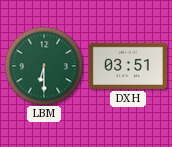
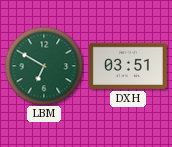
LBM: 6:30 -> 6:50
